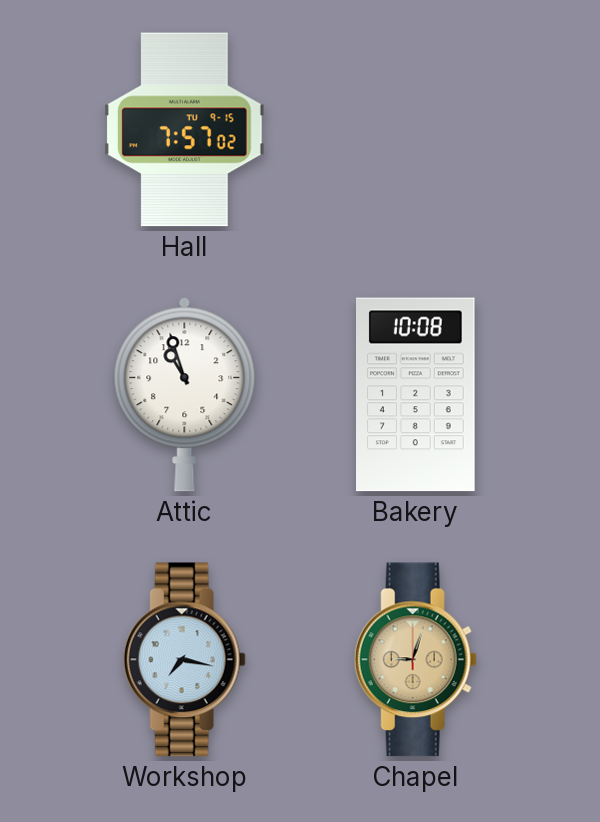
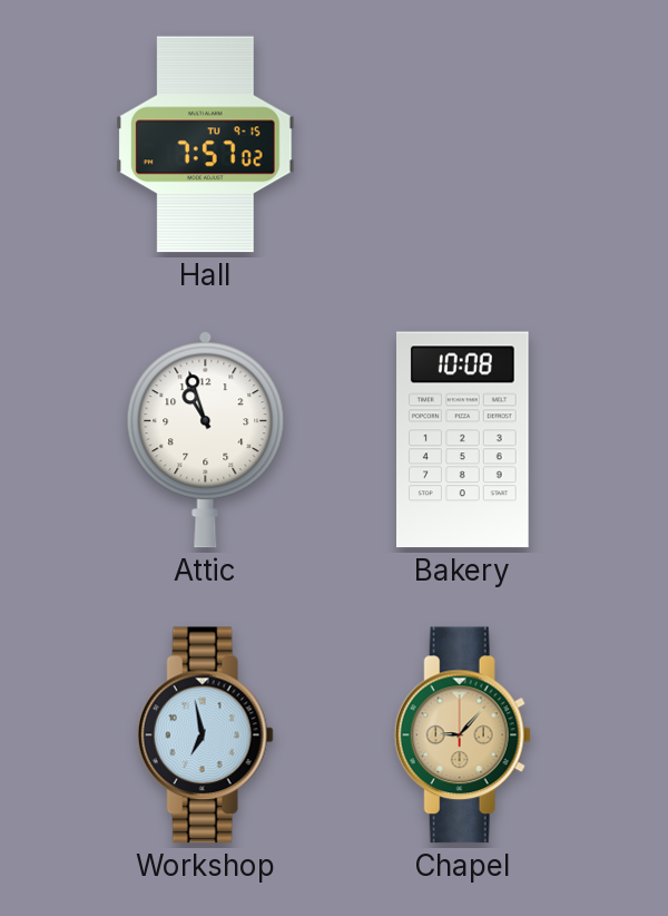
Workshop: 7:17 -> 6:58
Chapel: 9:03 -> 9:07
